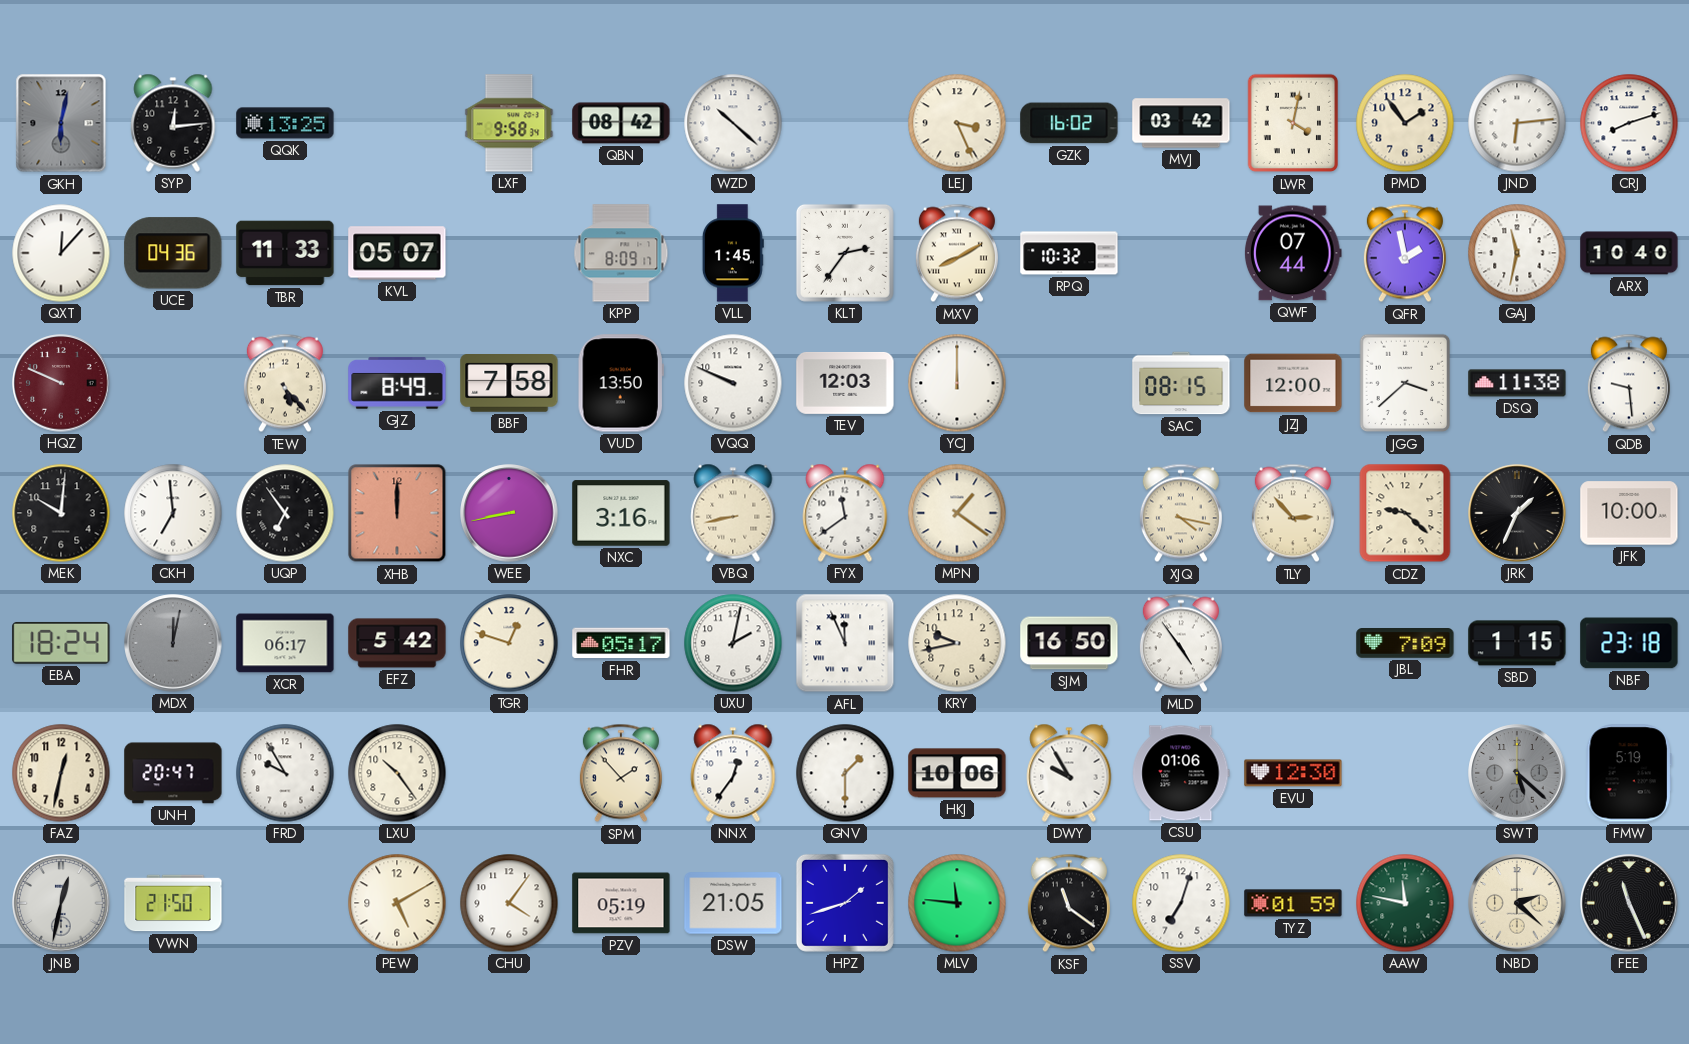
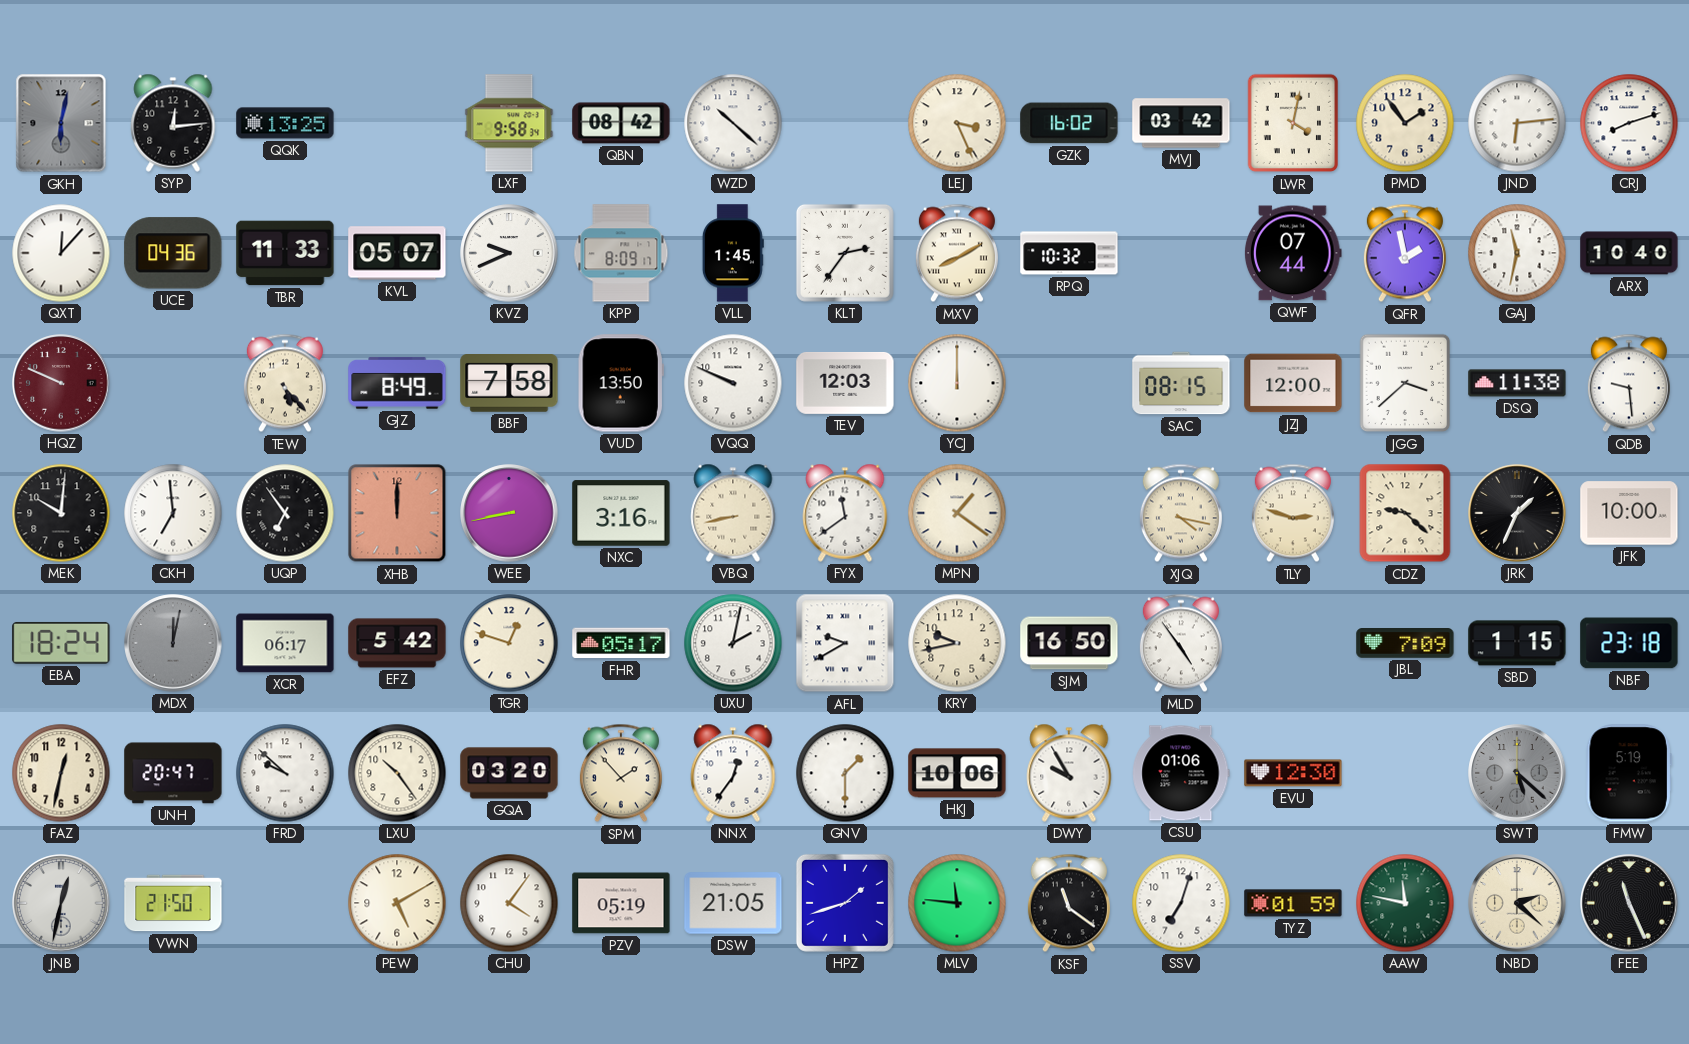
KVZ: none -> 9:41
TLY: 2:53 -> 2:48
AFL: 11:56 -> 9:40
FRD: 9:55 -> 9:52
GQA: none -> 03:20
